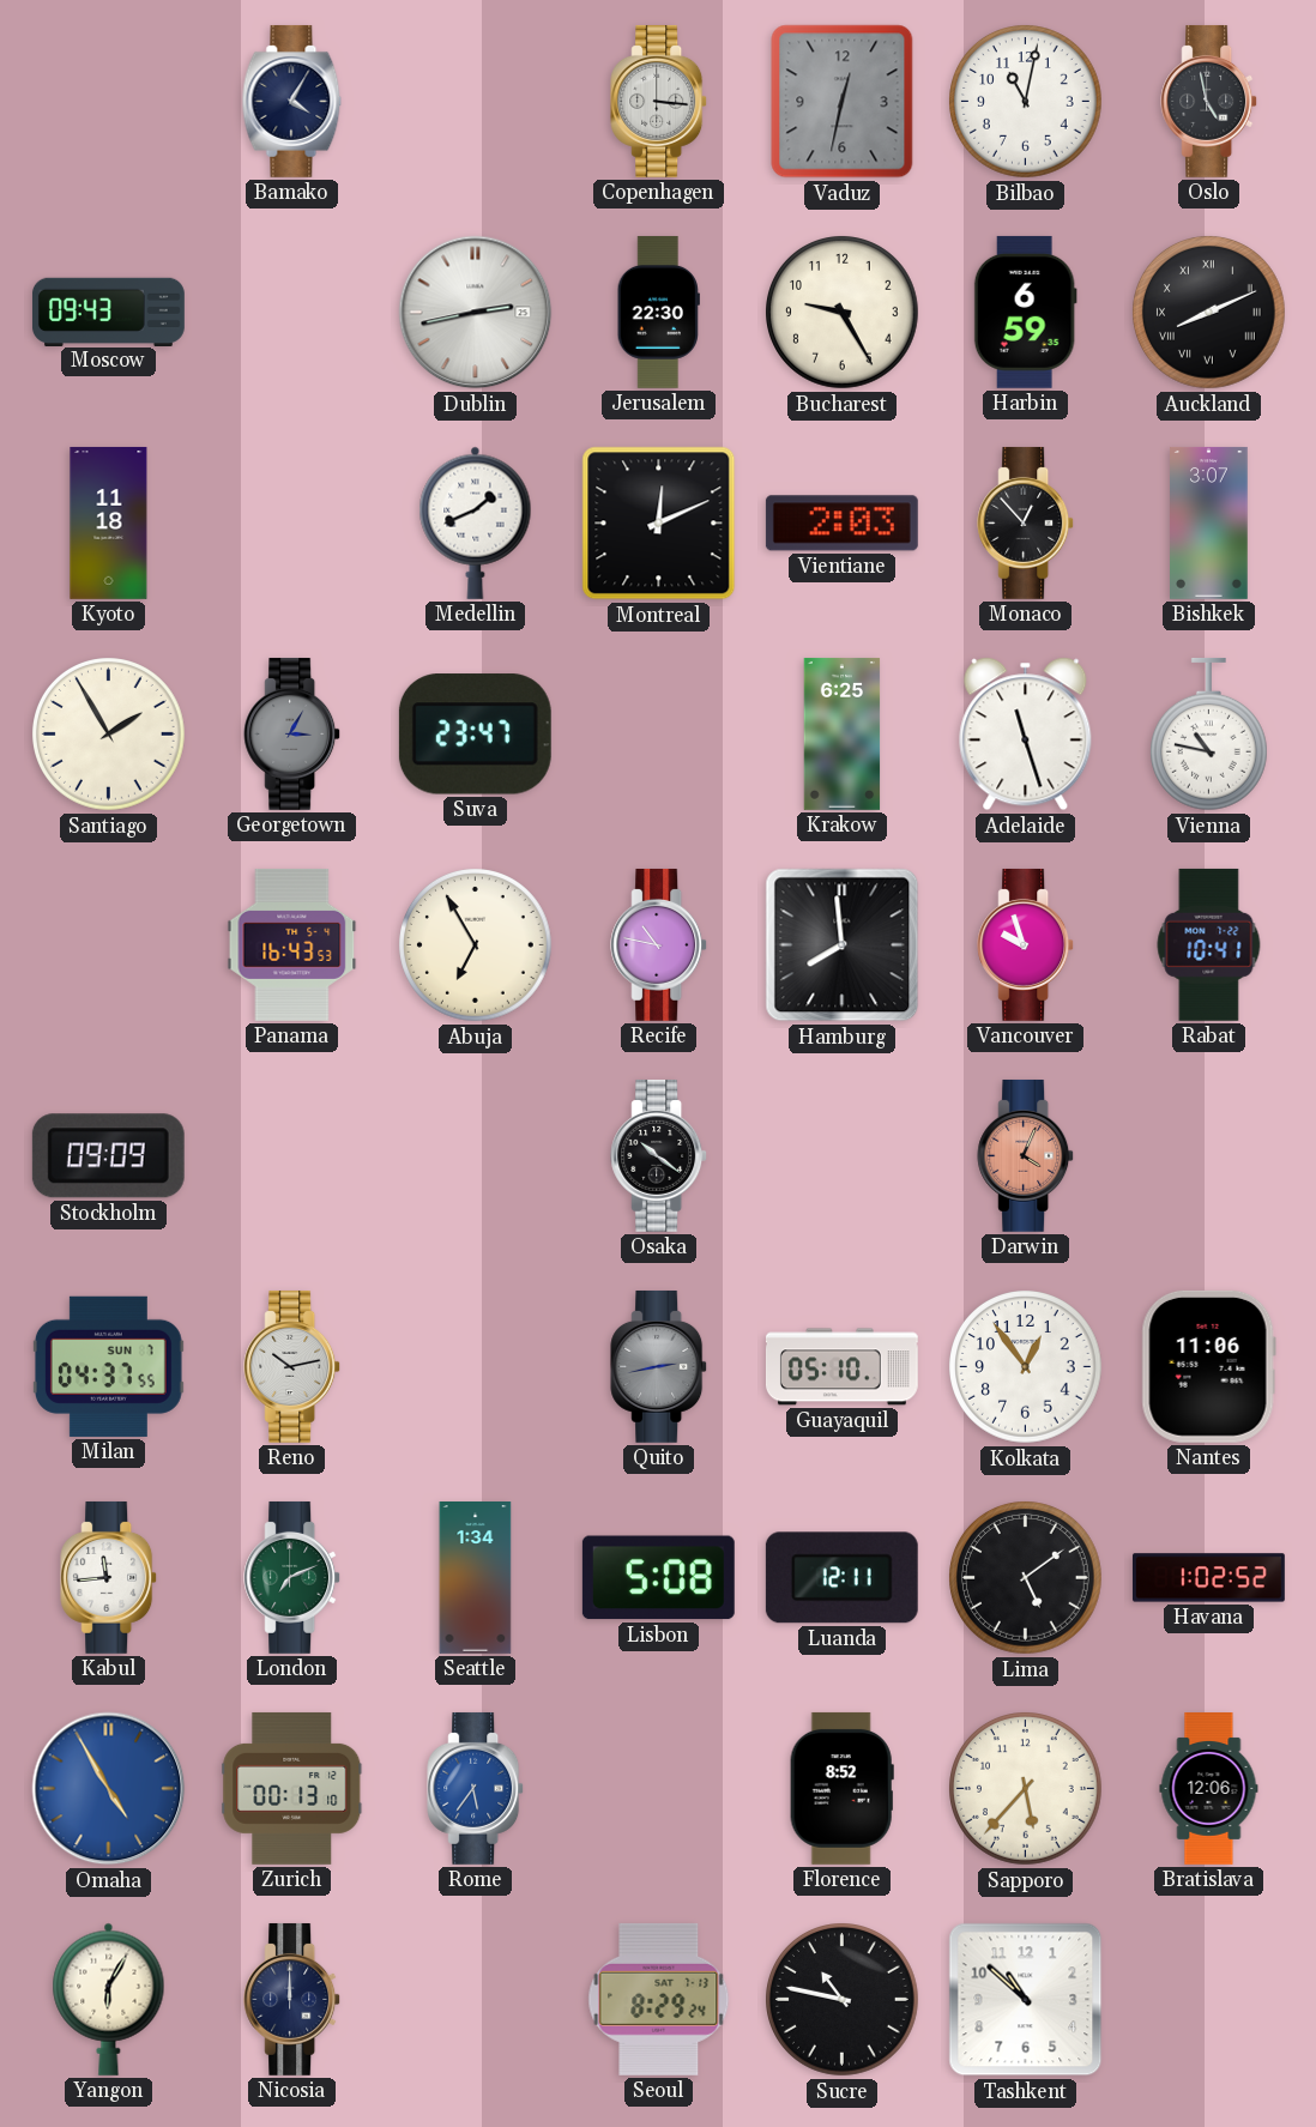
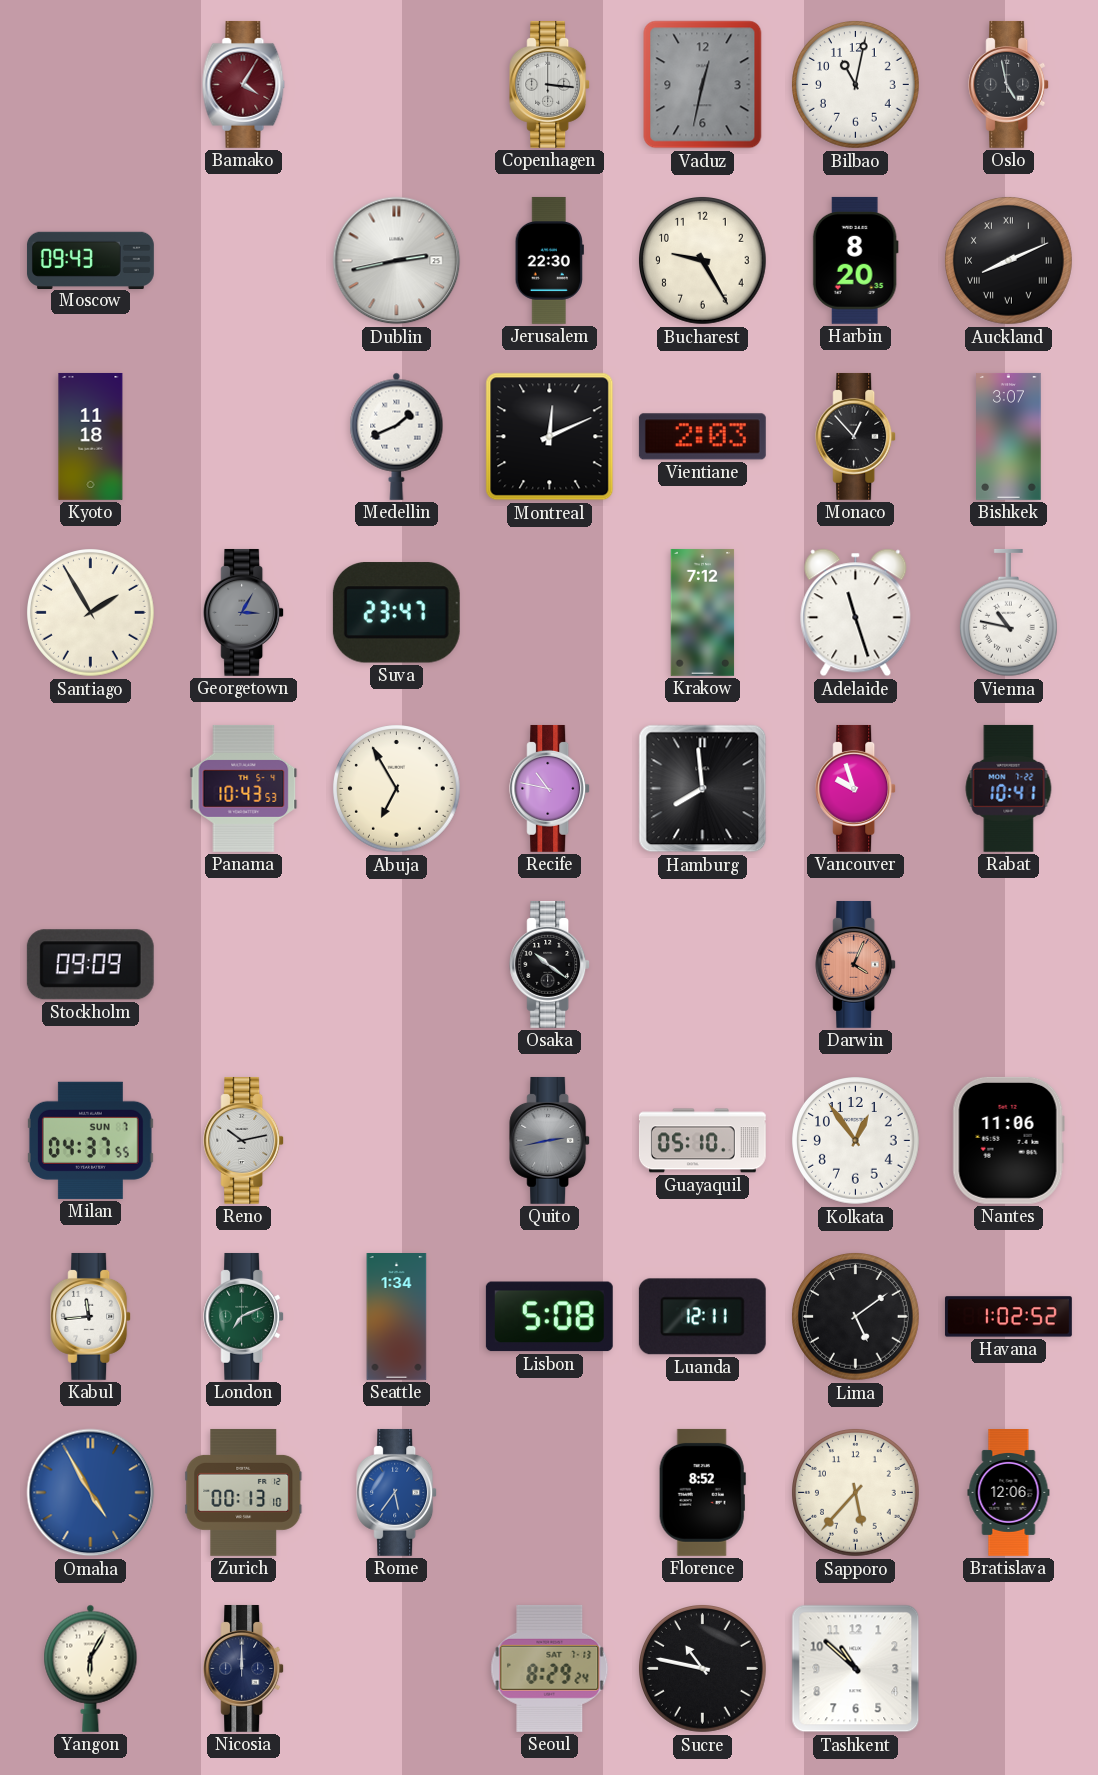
Bamako dial: navy -> burgundy
Harbin: 6:59 -> 8:20
Krakow: 6:25 -> 7:12
Panama: 16:43 -> 10:43
